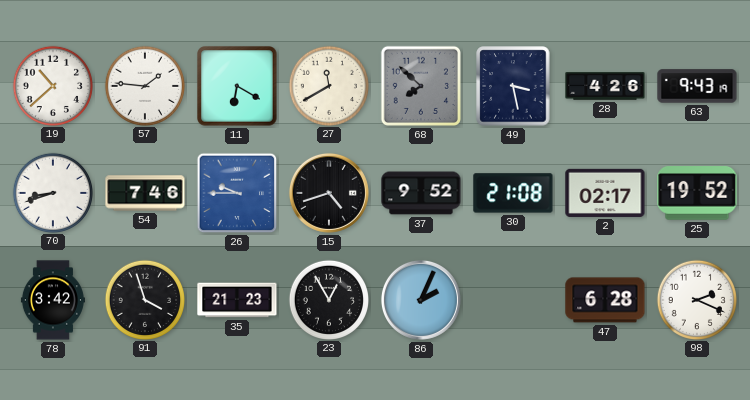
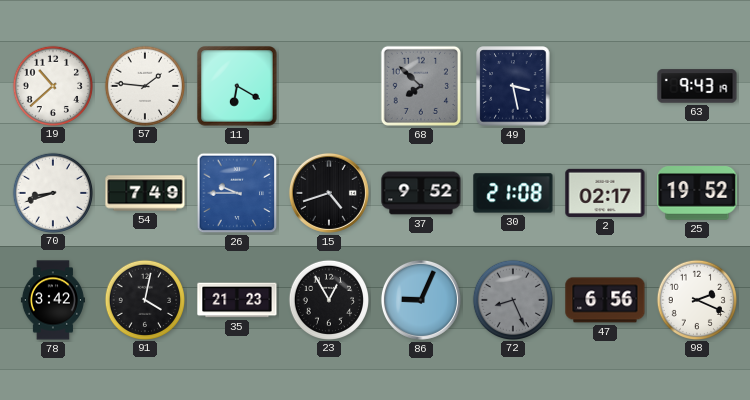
27: 11:40 -> none
28: 4:26 -> none
54: 7:46 -> 7:49
91: 3:57 -> 4:02
86: 2:04 -> 9:04
72: none -> 8:26
47: 6:28 -> 6:56
